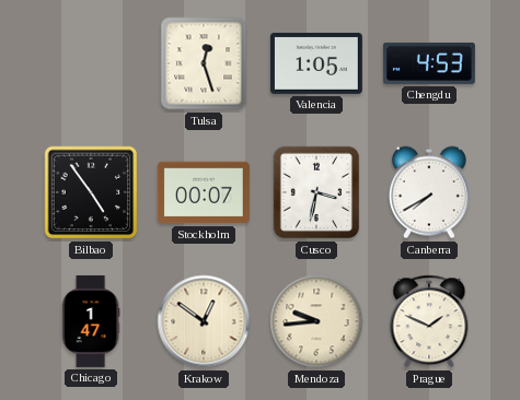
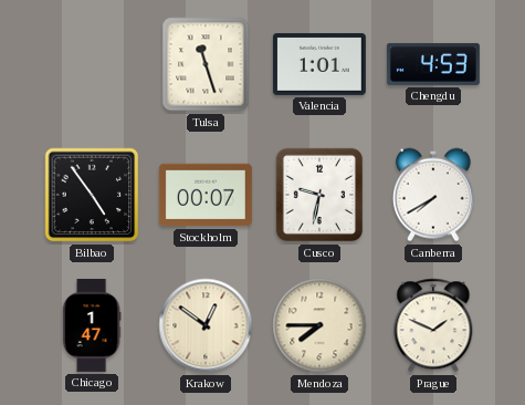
Tulsa: 12:27 -> 11:27
Valencia: 1:05 -> 1:01
Cusco: 3:32 -> 9:32
Mendoza: 9:44 -> 7:45
